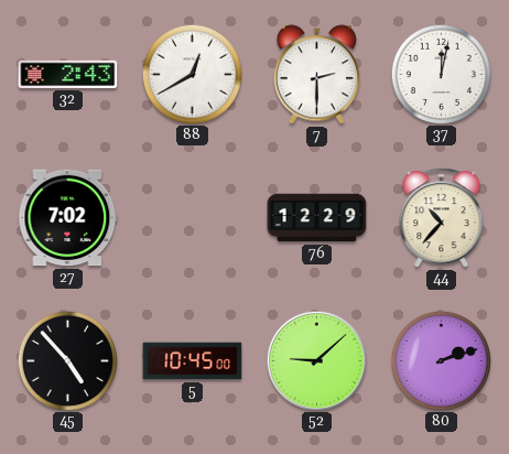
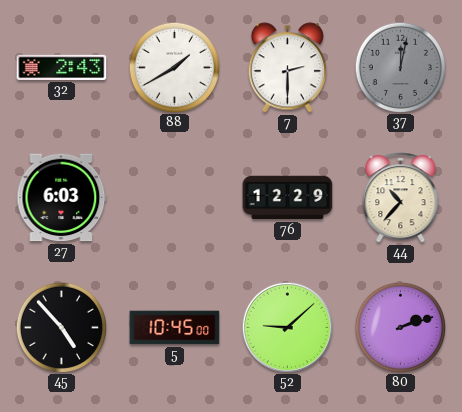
88: 12:40 -> 1:40
37 dial: white -> grey
27: 7:02 -> 6:03
